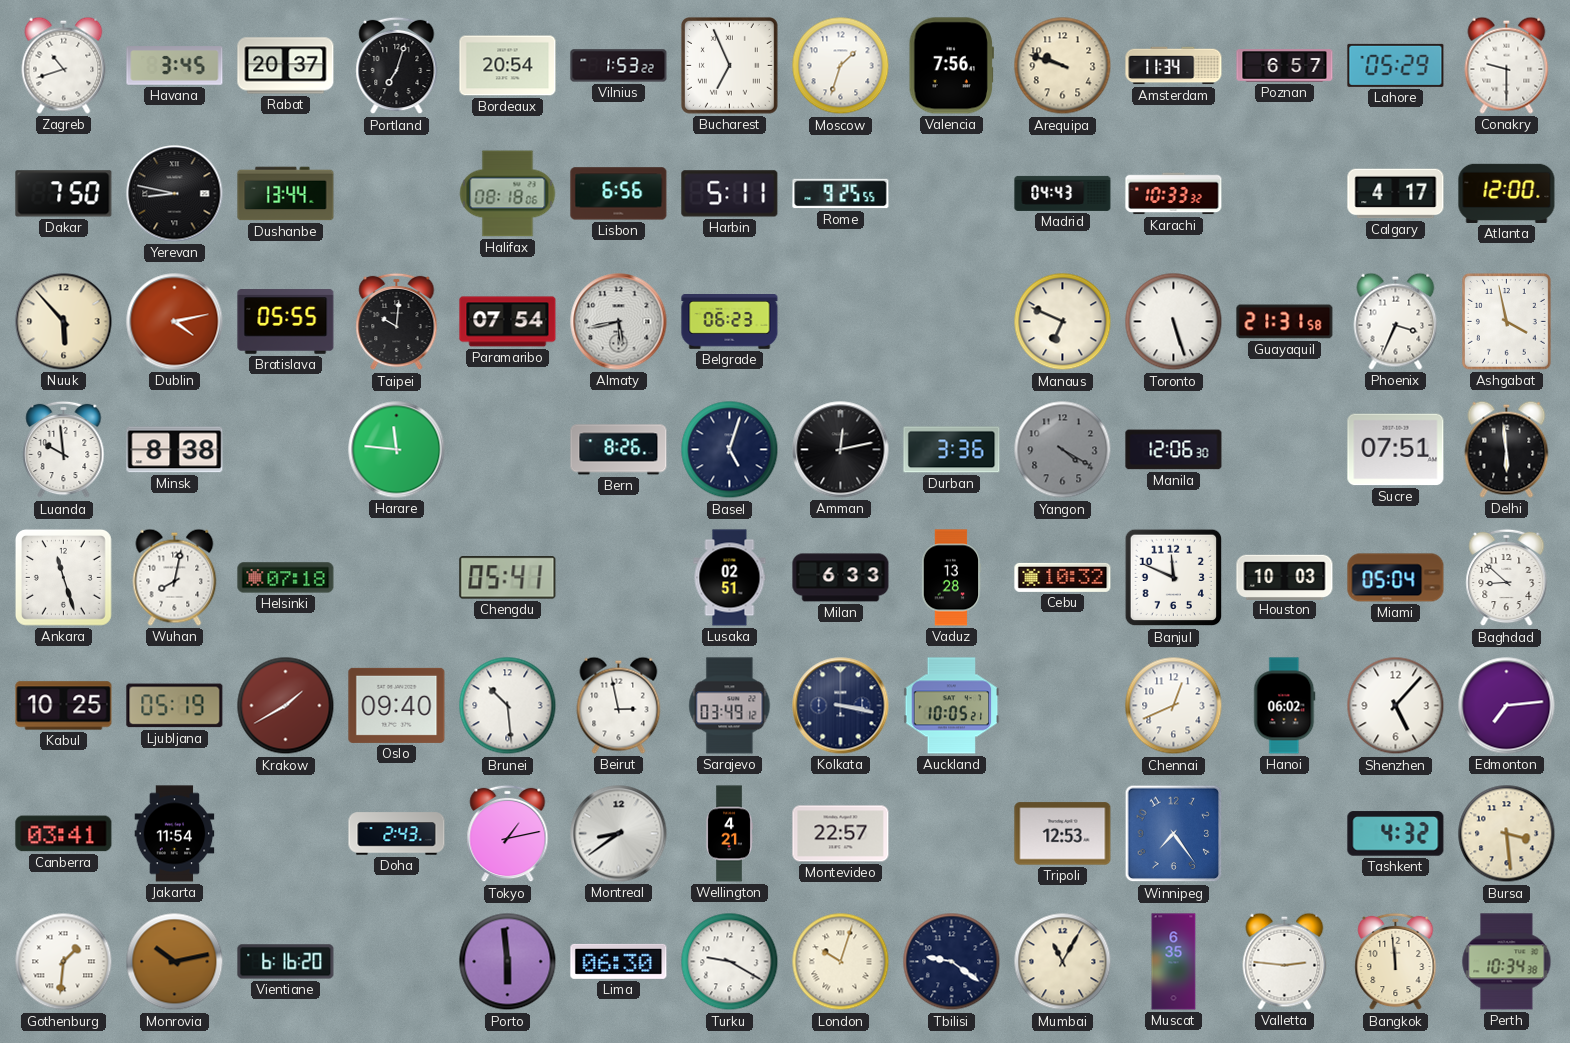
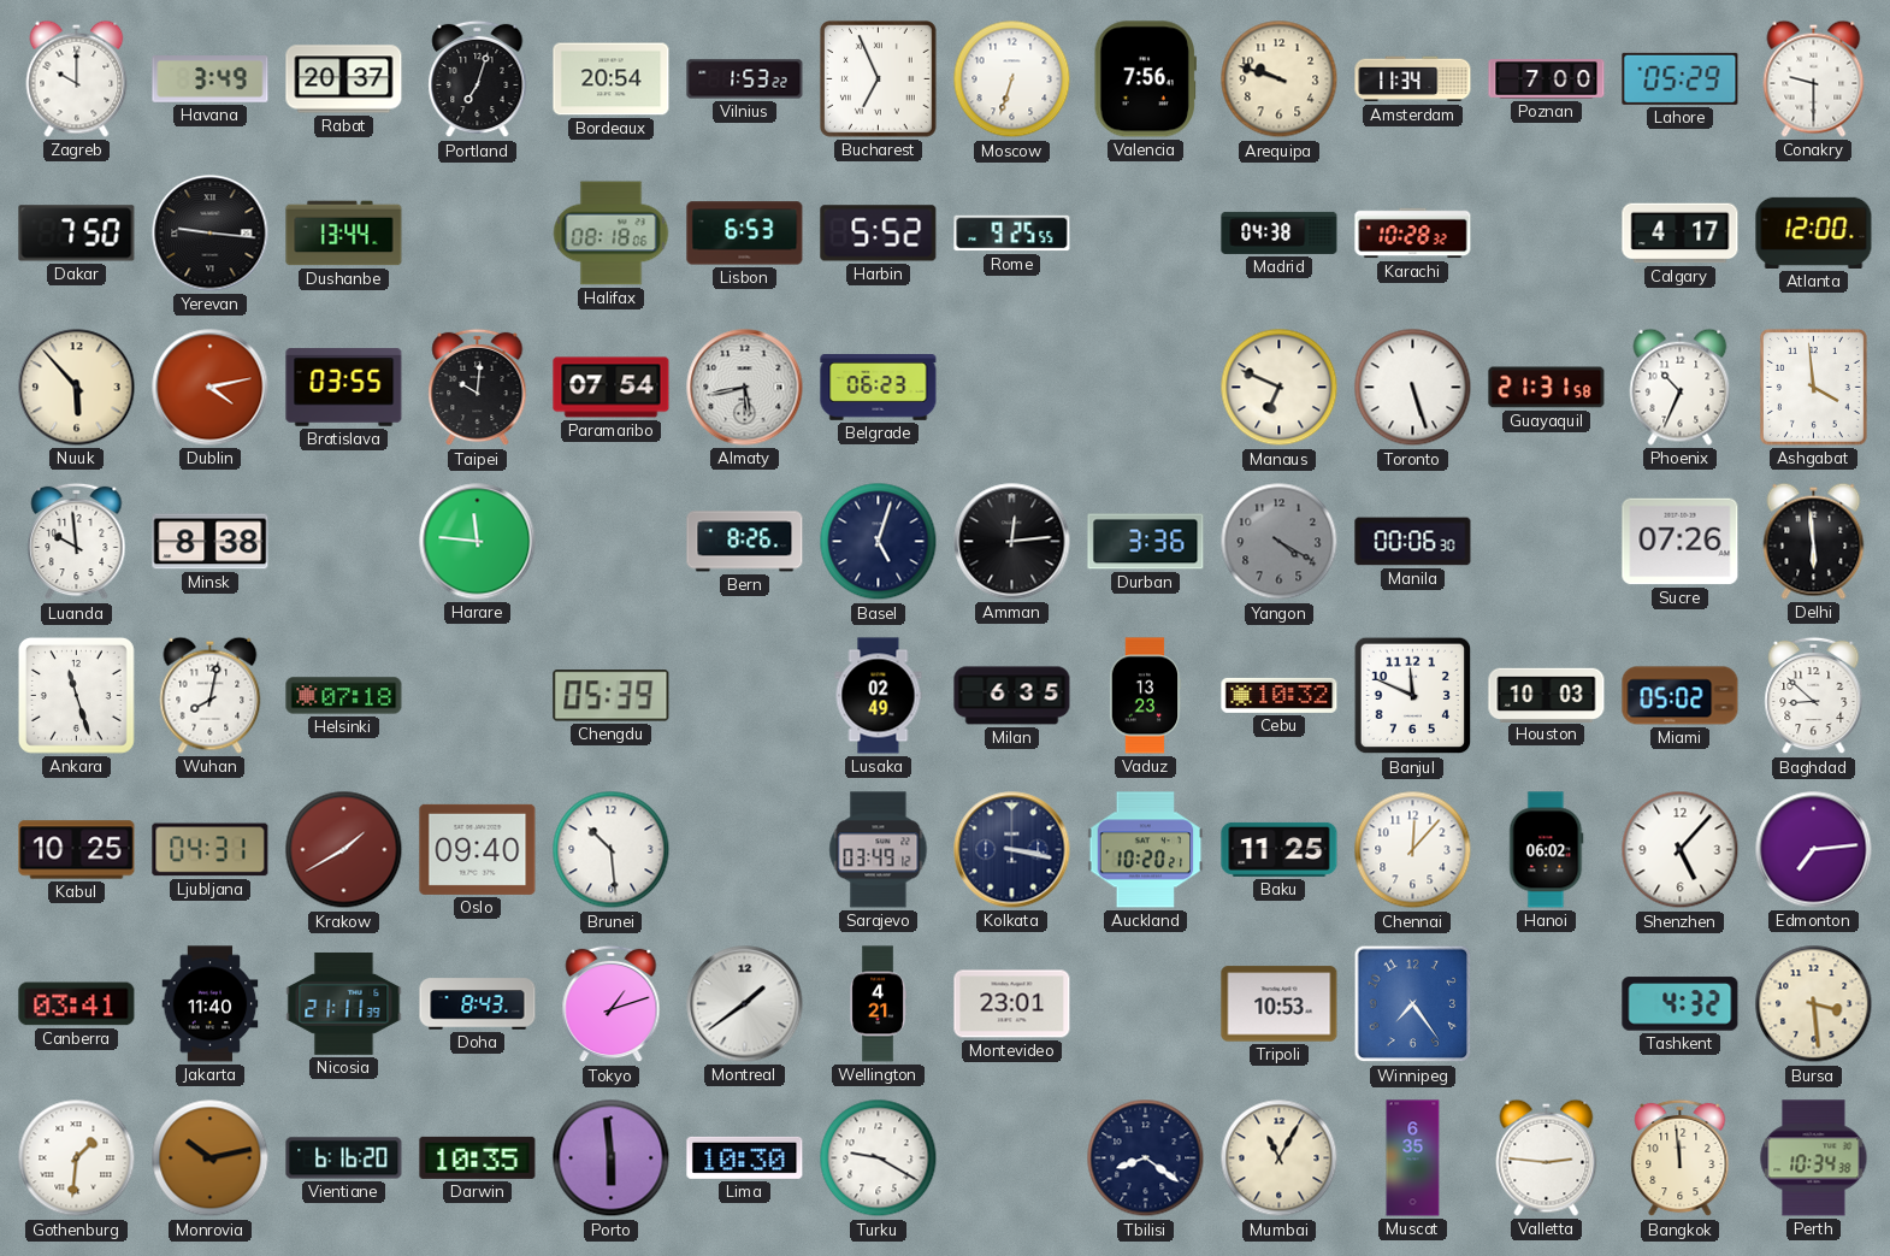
Zagreb: 10:42 -> 10:00
Havana: 3:45 -> 3:49
Moscow: 1:33 -> 6:33
Poznan: 6:57 -> 7:00
Yerevan: 8:47 -> 9:16
Lisbon: 6:56 -> 6:53
Harbin: 5:11 -> 5:52
Madrid: 04:43 -> 04:38
Karachi: 10:33 -> 10:28
Bratislava: 05:55 -> 03:55
Phoenix: 3:34 -> 10:34
Ashgabat: 3:58 -> 3:59
Amman: 12:13 -> 12:14
Manila: 12:06 -> 00:06
Sucre: 07:51 -> 07:26
Chengdu: 05:41 -> 05:39
Lusaka: 02:51 -> 02:49
Milan: 6:33 -> 6:35
Vaduz: 13:28 -> 13:23
Miami: 05:04 -> 05:02
Ljubljana: 05:19 -> 04:31
Beirut: 2:58 -> none
Auckland: 10:05 -> 10:20
Baku: none -> 11:25
Chennai: 12:41 -> 12:07
Jakarta: 11:54 -> 11:40
Nicosia: none -> 21:11
Doha: 2:43 -> 8:43
Tokyo: 1:13 -> 1:12
Montreal: 8:39 -> 1:39
Montevideo: 22:57 -> 23:01
Tripoli: 12:53 -> 10:53
Darwin: none -> 10:35
Lima: 06:30 -> 10:30
London: 10:03 -> none
Tbilisi: 9:21 -> 8:21
